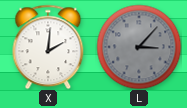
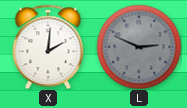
L: 3:07 -> 2:49
